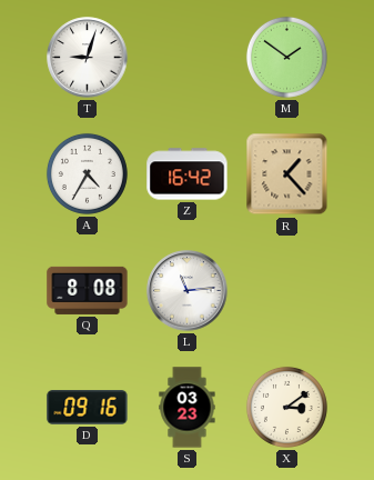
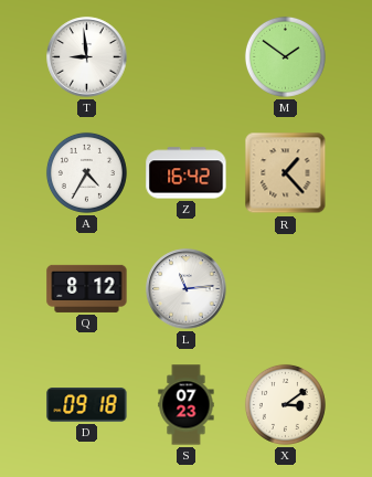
T: 9:03 -> 8:59
Q: 8:08 -> 8:12
D: 09:16 -> 09:18
S: 03:23 -> 07:23
